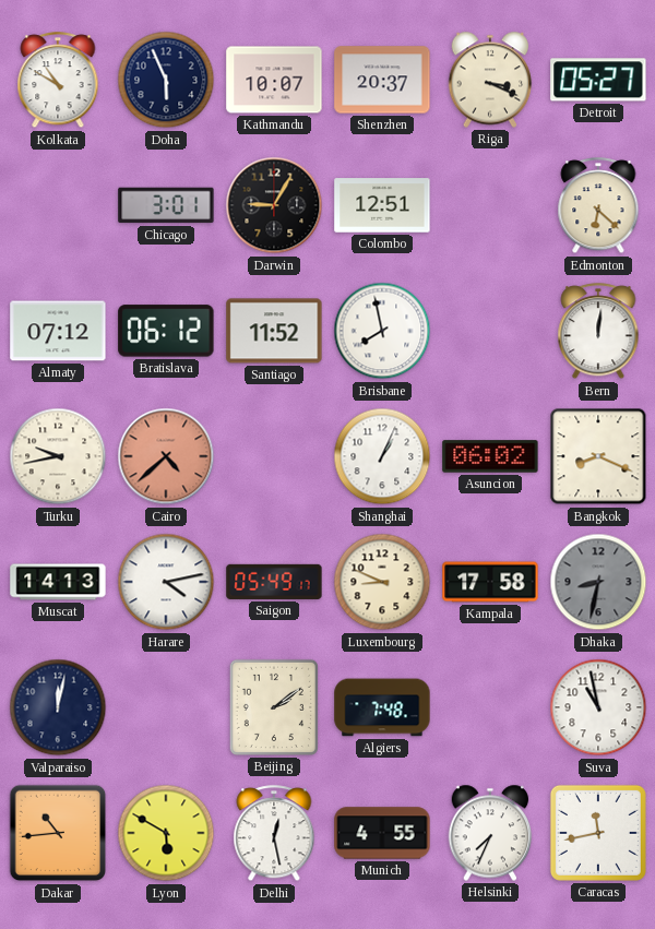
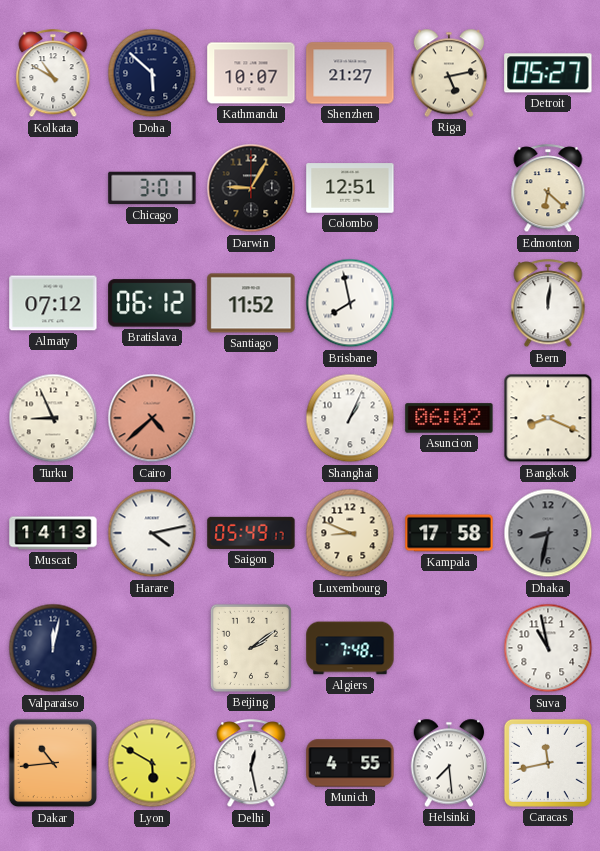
Doha: 5:56 -> 5:52
Shenzhen: 20:37 -> 21:27
Riga: 3:19 -> 5:13
Turku: 9:43 -> 8:56
Helsinki: 7:34 -> 7:29
